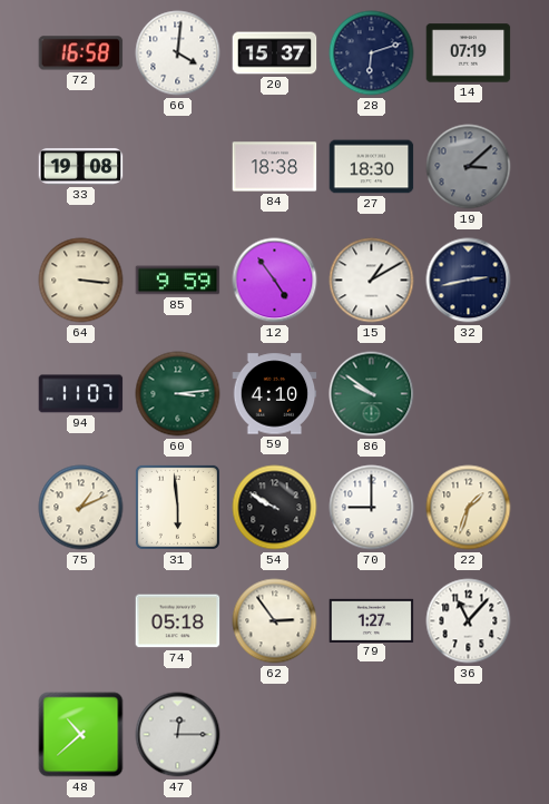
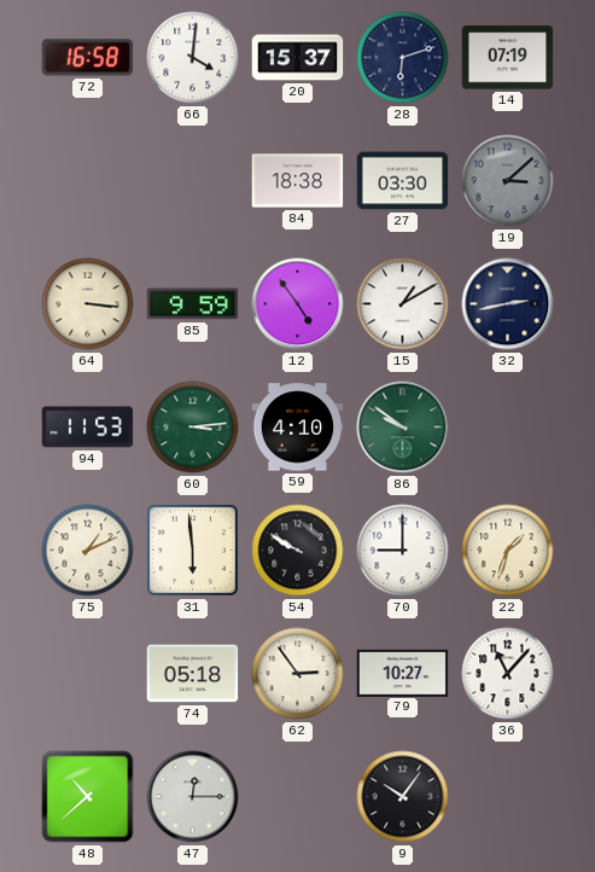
33: 19:08 -> none
27: 18:30 -> 03:30
94: 11:07 -> 11:53
79: 1:27 -> 10:27
9: none -> 10:06
